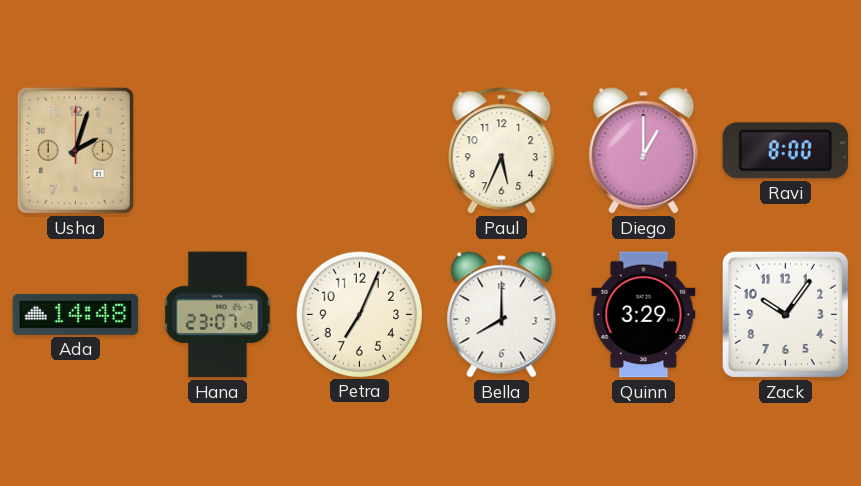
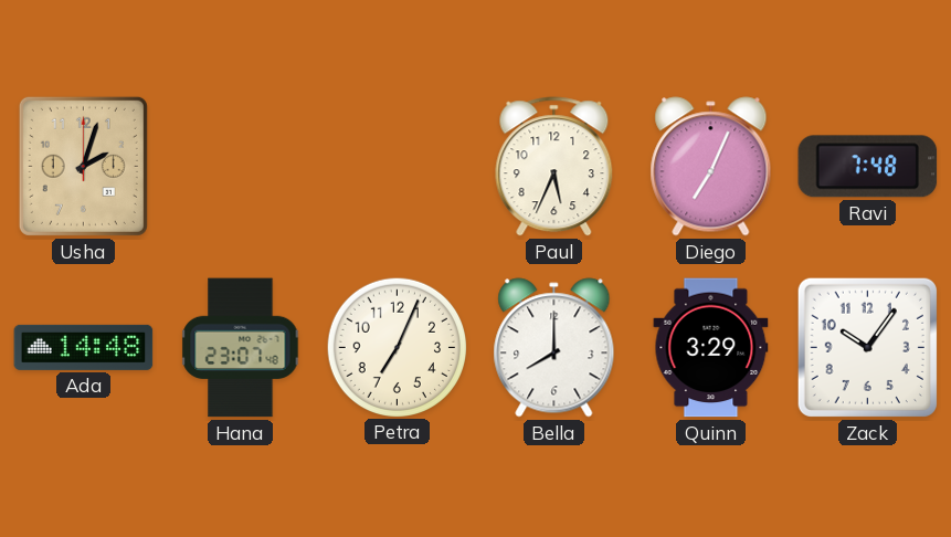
Diego: 1:00 -> 7:04
Ravi: 8:00 -> 7:48
